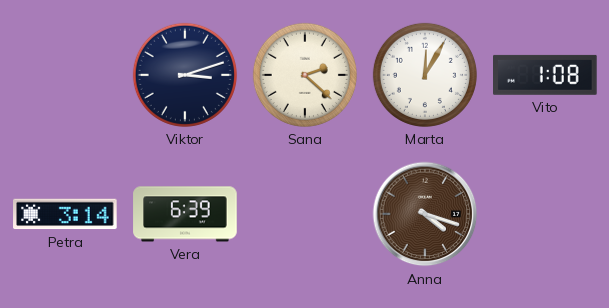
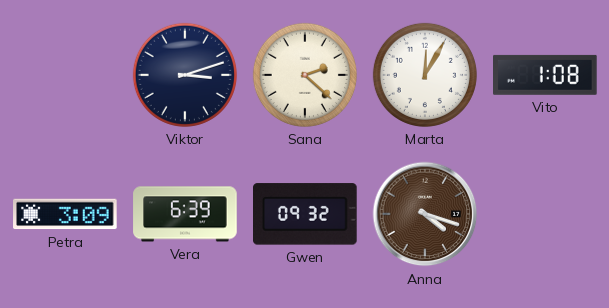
Petra: 3:14 -> 3:09
Gwen: none -> 09:32
